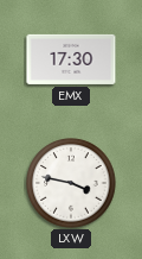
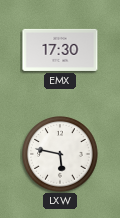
LXW: 3:47 -> 5:47
